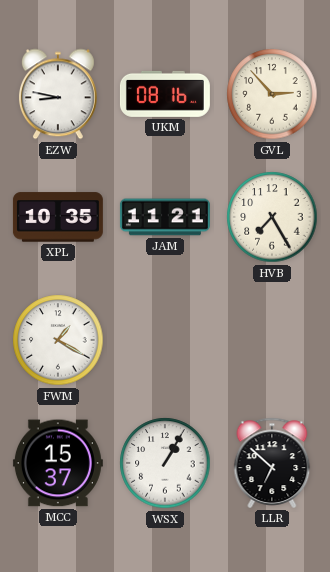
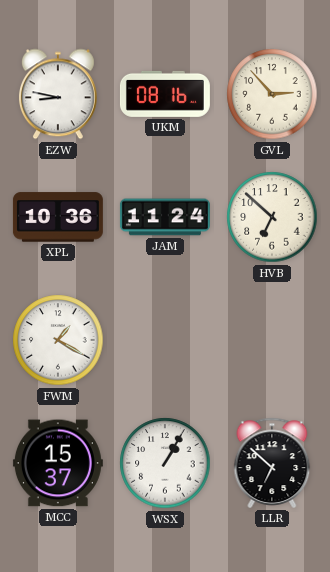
XPL: 10:35 -> 10:36
JAM: 11:21 -> 11:24
HVB: 7:25 -> 6:52
